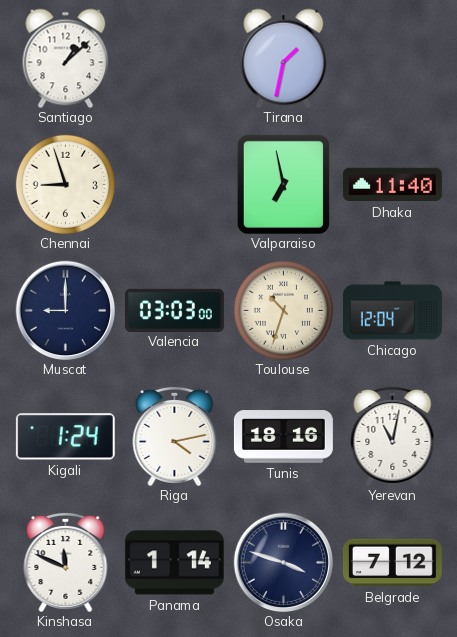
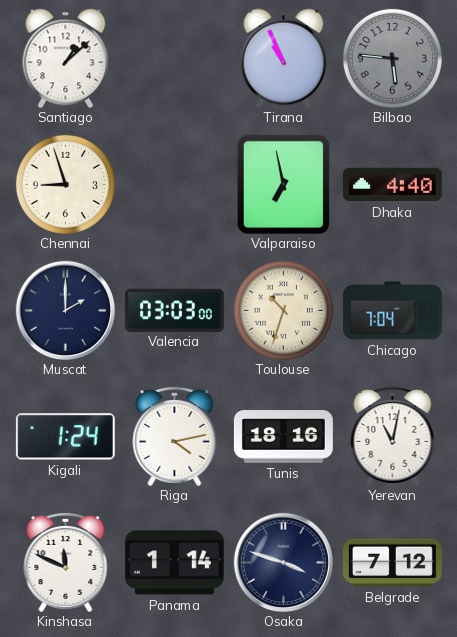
Tirana: 1:32 -> 10:56
Bilbao: none -> 5:46
Dhaka: 11:40 -> 4:40
Muscat: 9:00 -> 2:00
Chicago: 12:04 -> 7:04
